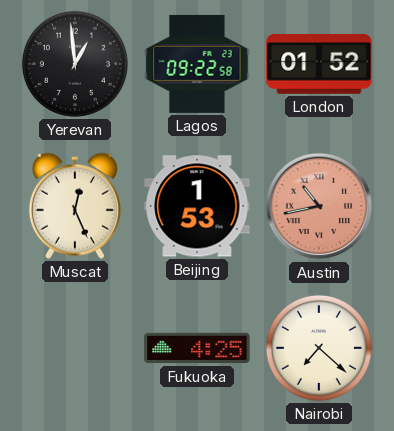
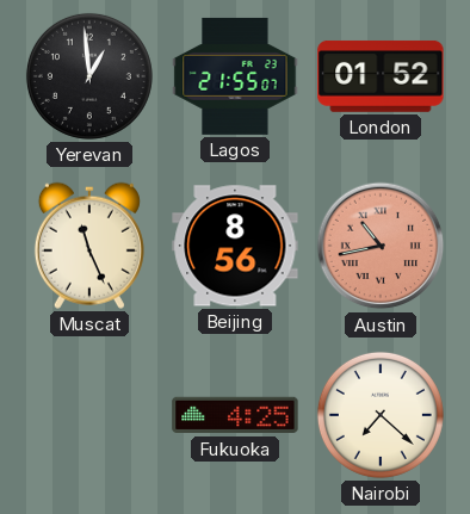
Lagos: 09:22 -> 21:55
Muscat: 12:26 -> 11:26
Beijing: 1:53 -> 8:56
